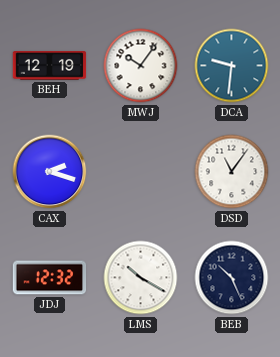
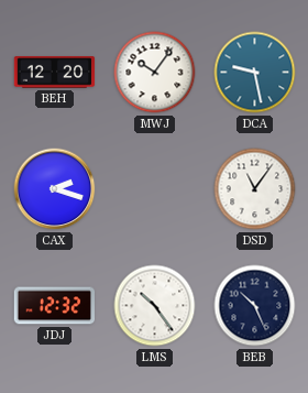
BEH: 12:19 -> 12:20
DCA: 9:31 -> 9:28
LMS: 10:20 -> 10:24
